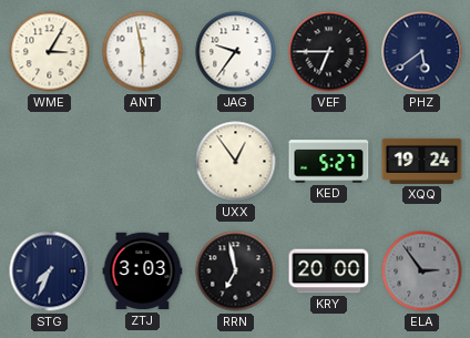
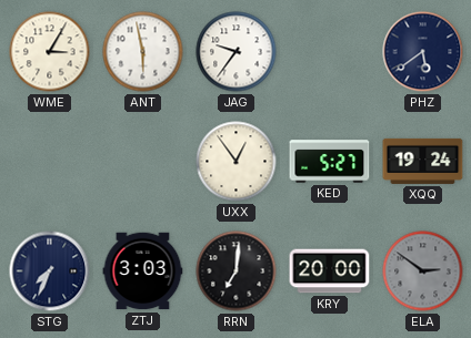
VEF: 6:45 -> none
RRN: 6:58 -> 7:01
ELA: 2:54 -> 2:51
